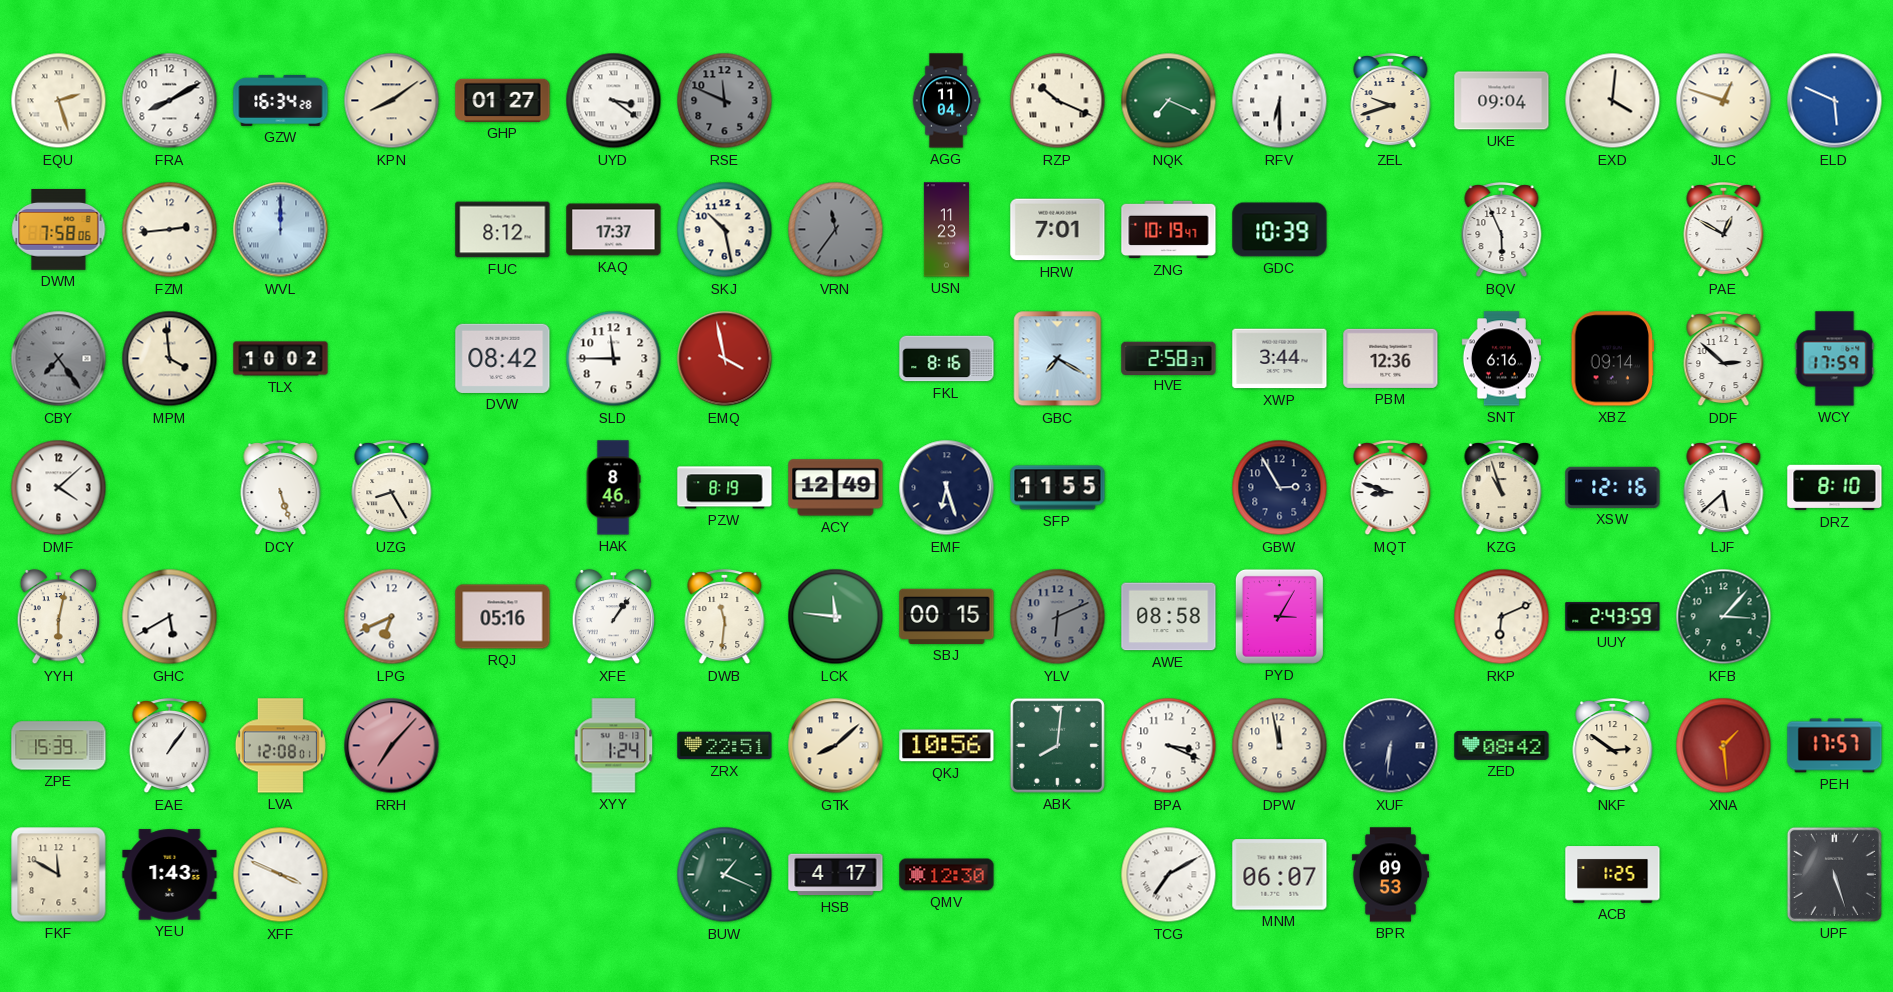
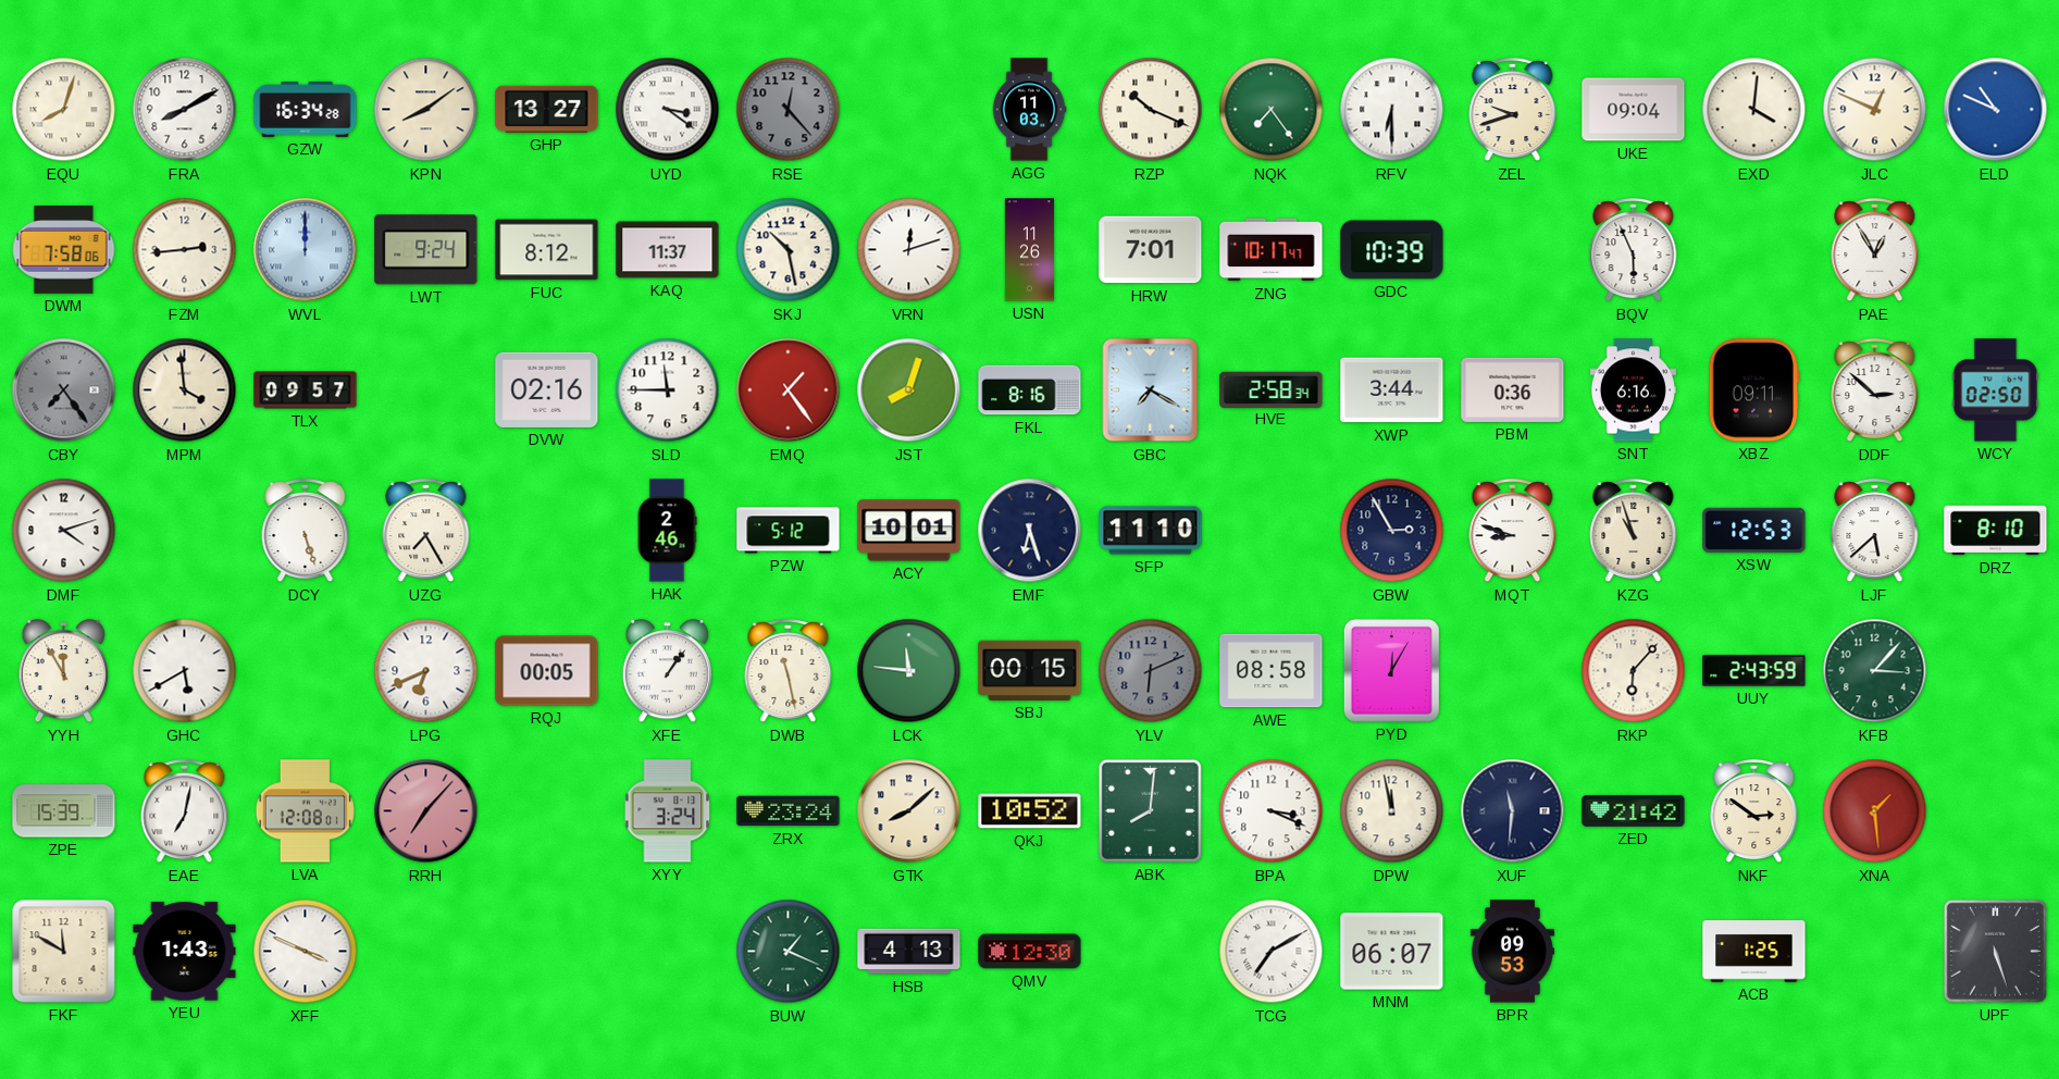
EQU: 2:27 -> 8:03
GHP: 01:27 -> 13:27
RSE: 11:49 -> 12:23
AGG: 11:04 -> 11:03
NQK: 7:19 -> 7:24
JLC: 12:48 -> 12:49
ELD: 5:49 -> 10:49
LWT: none -> 9:24
KAQ: 17:37 -> 11:37
VRN: 11:36 -> 12:12
VRN dial: grey -> white
USN: 11:23 -> 11:26
ZNG: 10:19 -> 10:17
PAE: 12:50 -> 12:55
TLX: 10:02 -> 09:57
DVW: 08:42 -> 02:16
EMQ: 3:58 -> 1:24
JST: none -> 8:03
HVE: 2:58:37 -> 2:58:34
PBM: 12:36 -> 0:36
XBZ: 09:14 -> 09:11
WCY: 17:59 -> 02:50
DMF: 4:08 -> 4:12
UZG: 8:25 -> 7:25
HAK: 8:46 -> 2:46
PZW: 8:19 -> 5:12
ACY: 12:49 -> 10:01
SFP: 11:55 -> 11:10
XSW: 12:16 -> 12:53
YYH: 6:02 -> 11:55
RQJ: 05:16 -> 00:05
DWB: 11:31 -> 11:28
PYD: 3:05 -> 12:05
RKP: 6:11 -> 6:07
EAE: 1:06 -> 7:02
XYY: 1:24 -> 3:24
ZRX: 22:51 -> 23:24
QKJ: 10:56 -> 10:52
XUF: 6:31 -> 11:31
ZED: 08:42 -> 21:42
PEH: 17:57 -> none
HSB: 4:17 -> 4:13
